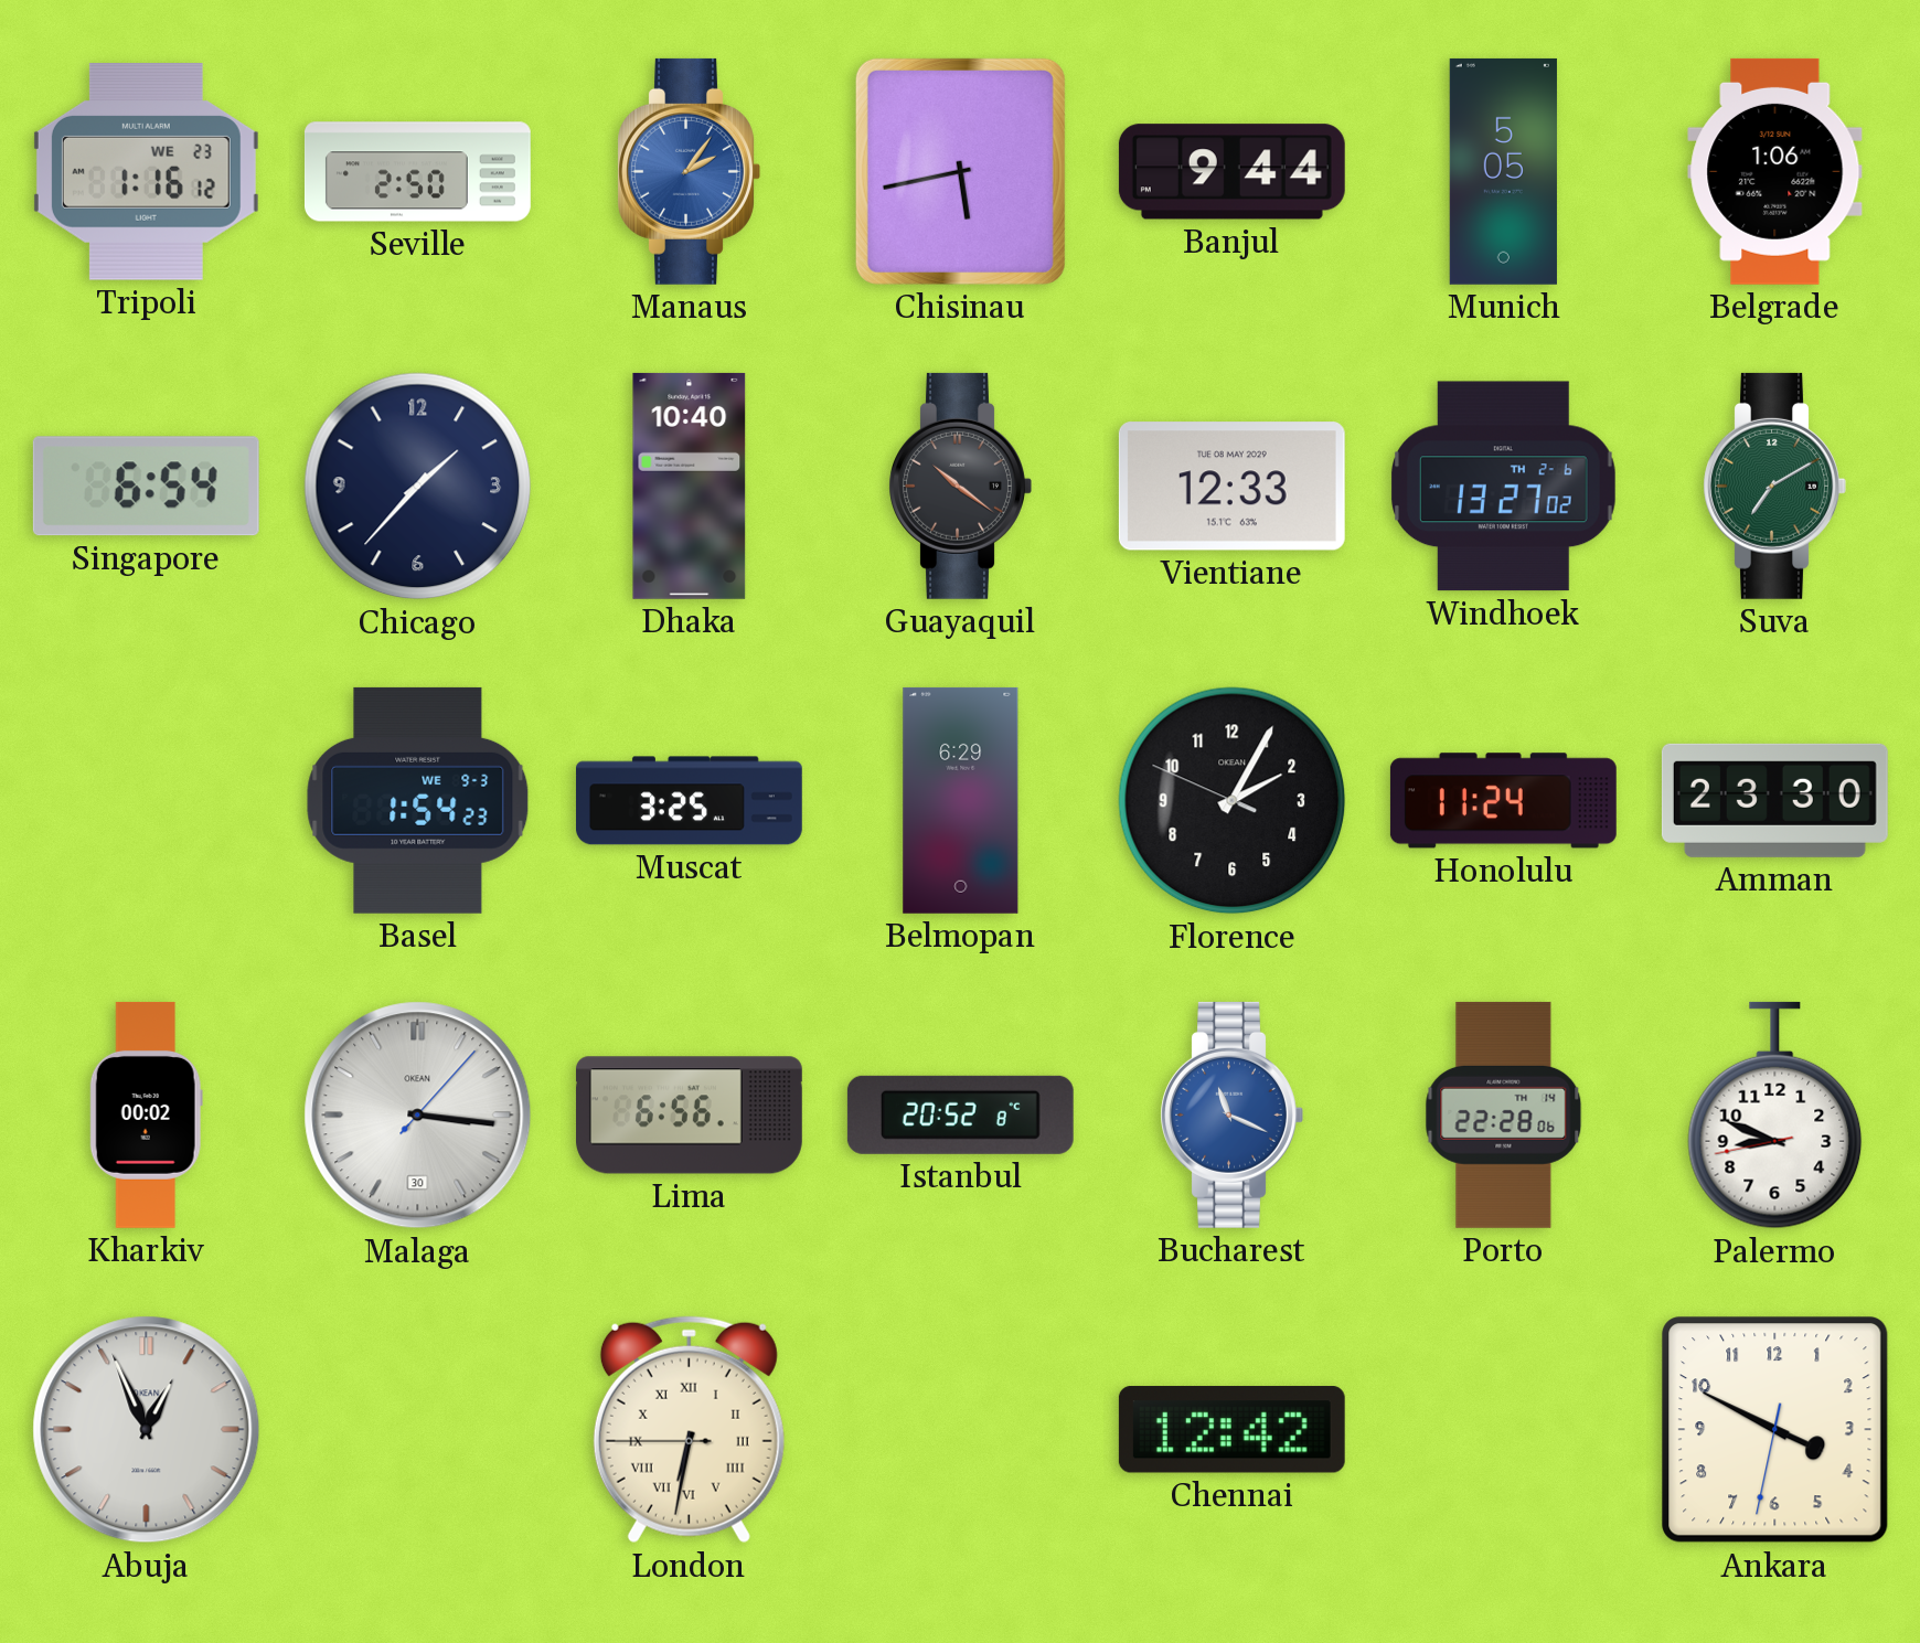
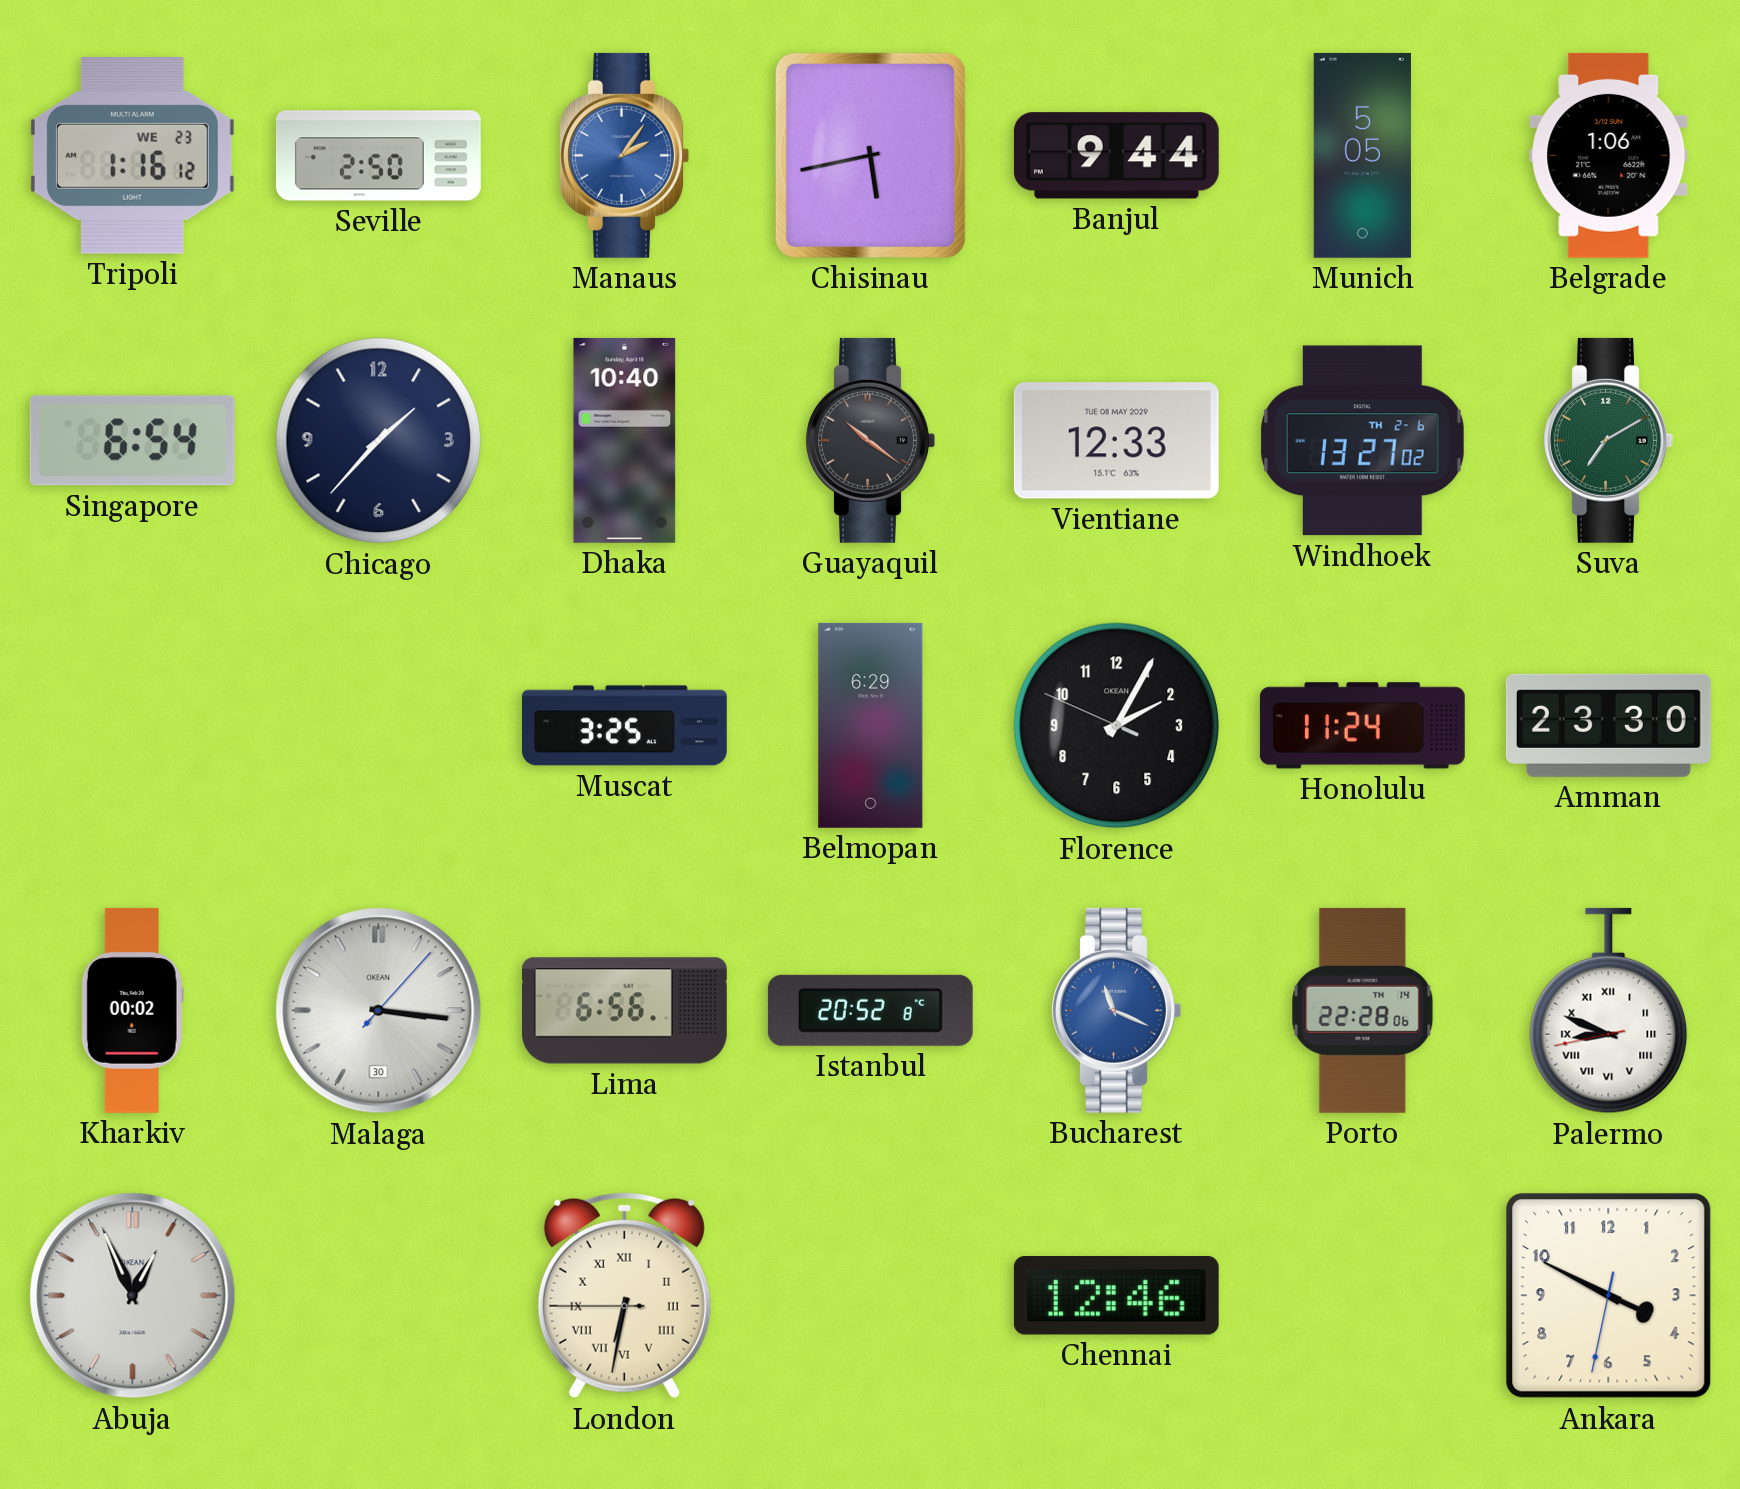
Basel: 1:54 -> none
Palermo numerals: Arabic -> Roman
Chennai: 12:42 -> 12:46
